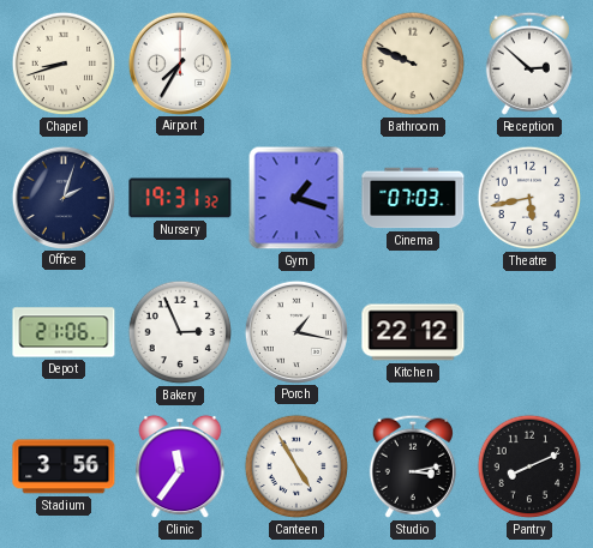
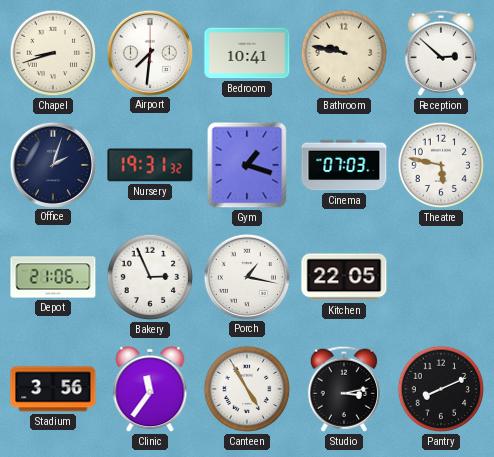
Airport: 7:35 -> 7:31
Bedroom: none -> 10:41
Bathroom: 9:49 -> 9:47
Theatre: 5:43 -> 5:47
Kitchen: 22:12 -> 22:05
